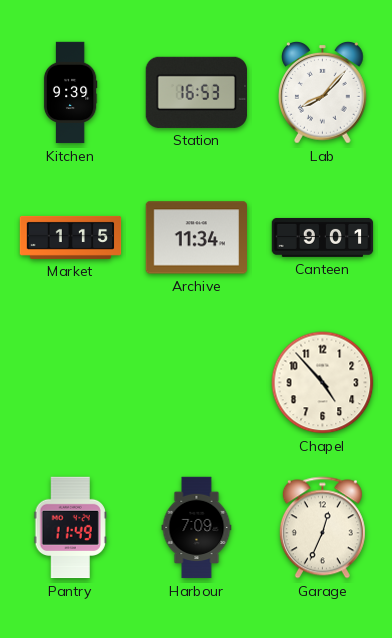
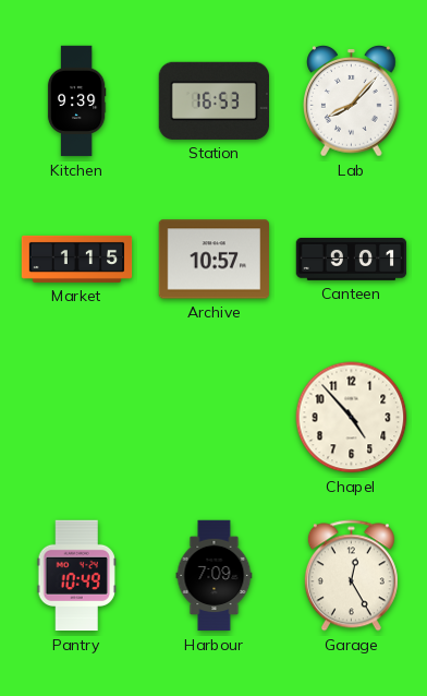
Archive: 11:34 -> 10:57
Pantry: 11:49 -> 10:49
Garage: 12:34 -> 12:25
